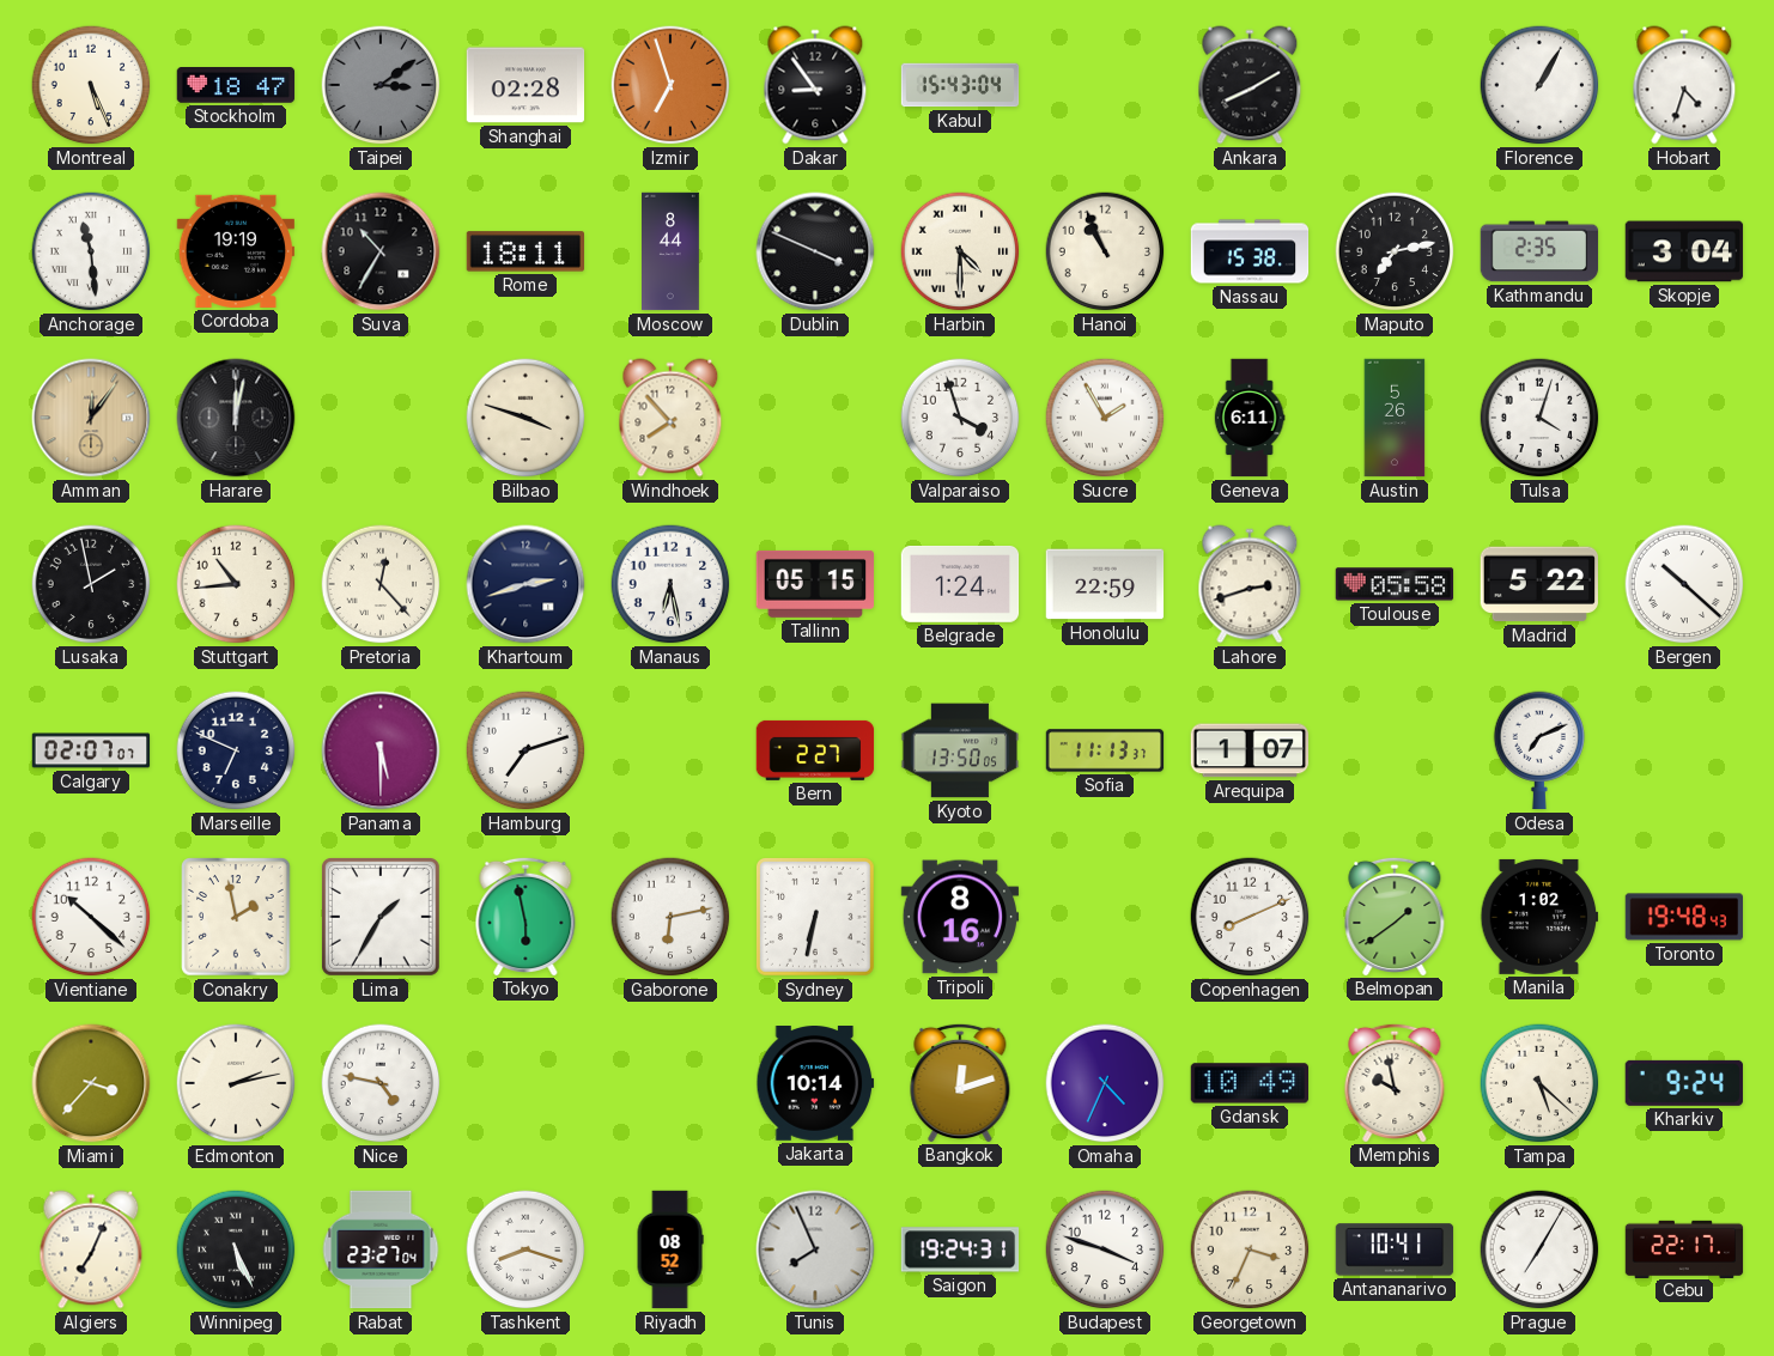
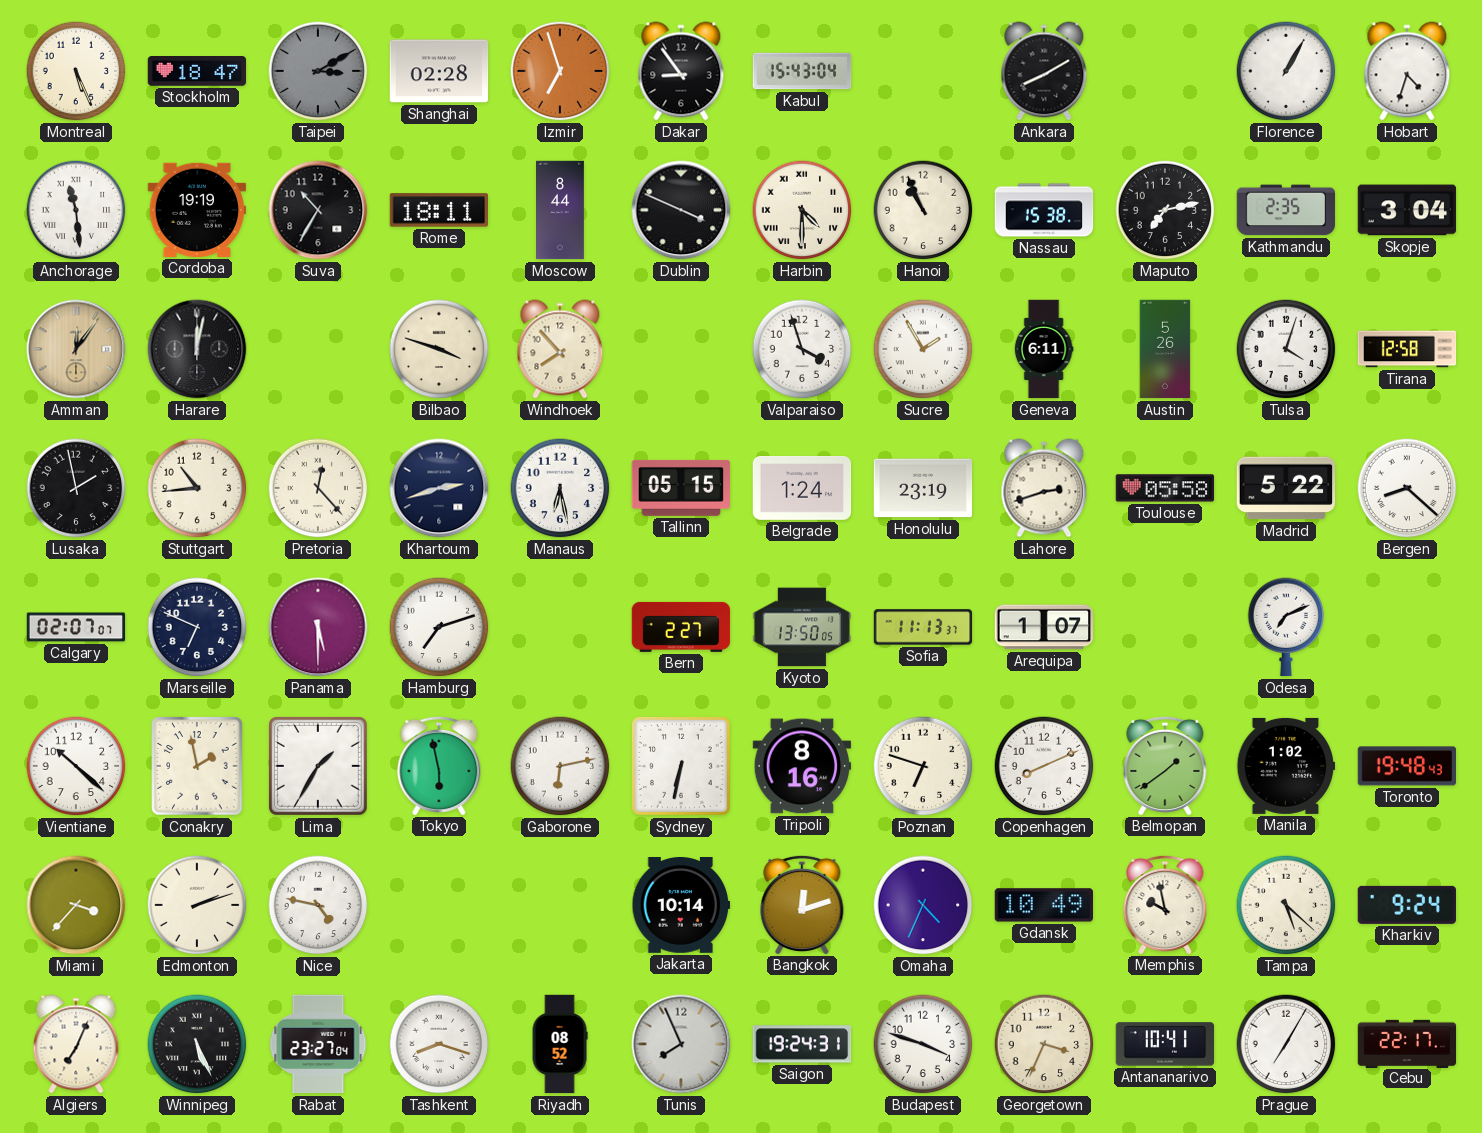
Taipei: 3:09 -> 3:10
Tirana: none -> 12:58
Honolulu: 22:59 -> 23:19
Bergen: 10:22 -> 8:22
Poznan: none -> 6:48
Edmonton: 2:13 -> 2:12
